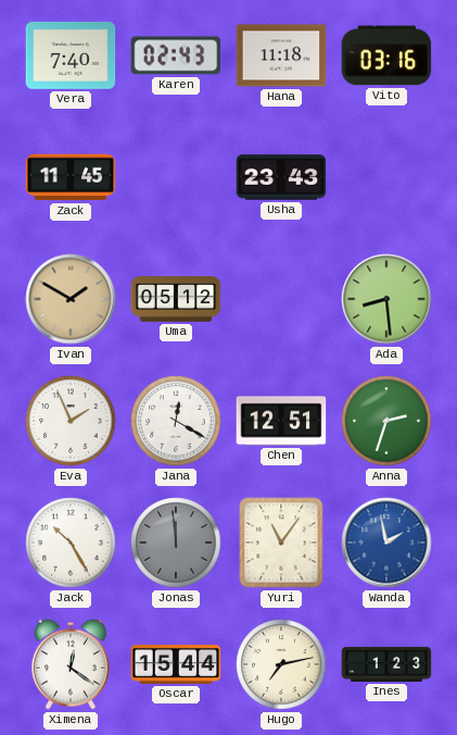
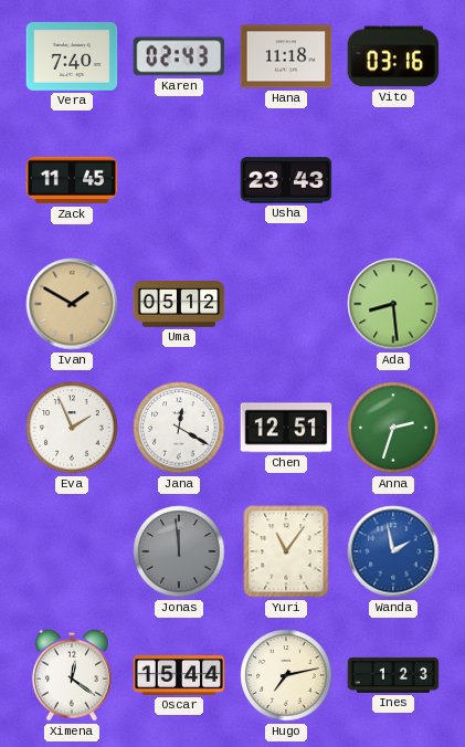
Jack: 10:25 -> none
